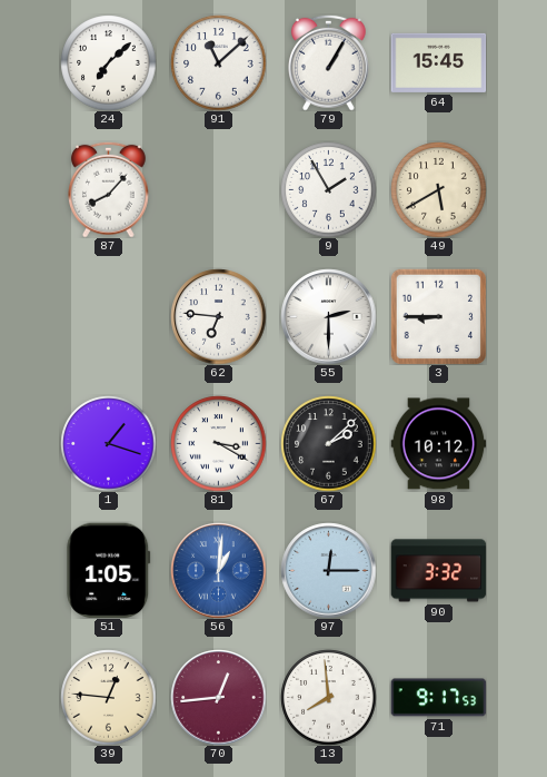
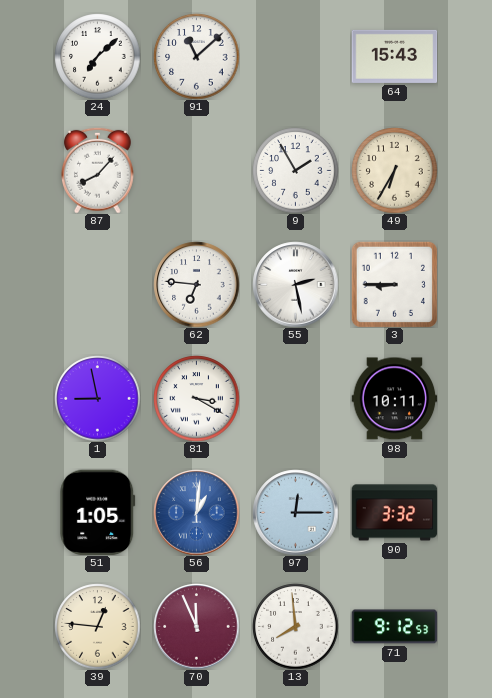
79: 1:05 -> none
64: 15:45 -> 15:43
49: 5:40 -> 6:35
55: 2:30 -> 2:28
1: 1:18 -> 8:58
67: 2:08 -> none
98: 10:12 -> 10:11
70: 12:44 -> 11:56
71: 9:17 -> 9:12
